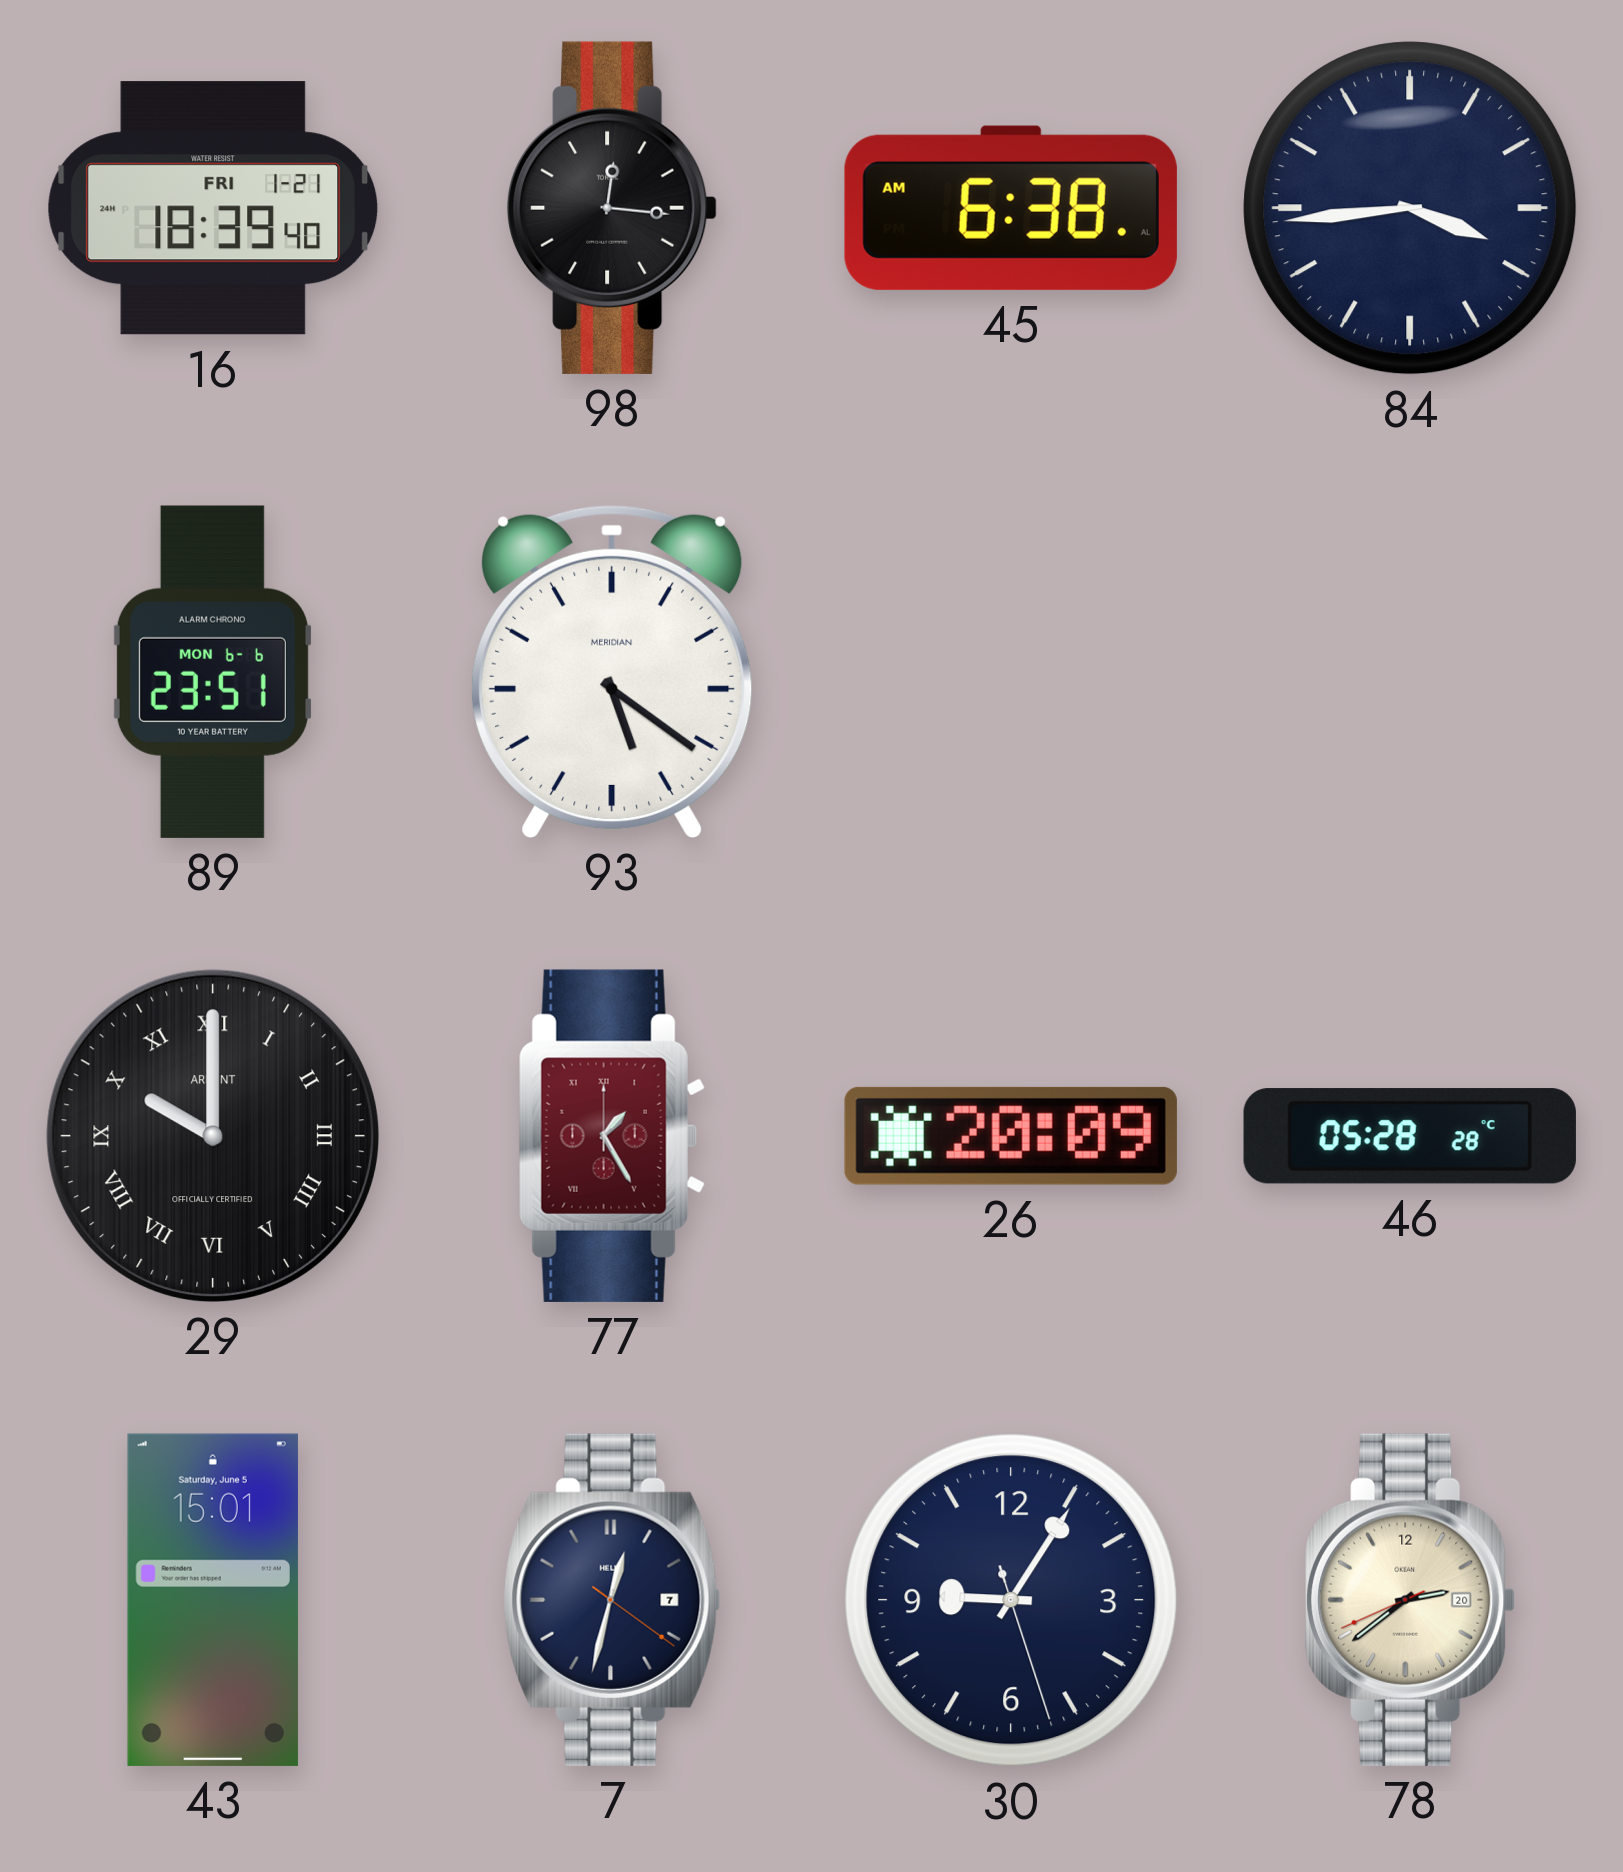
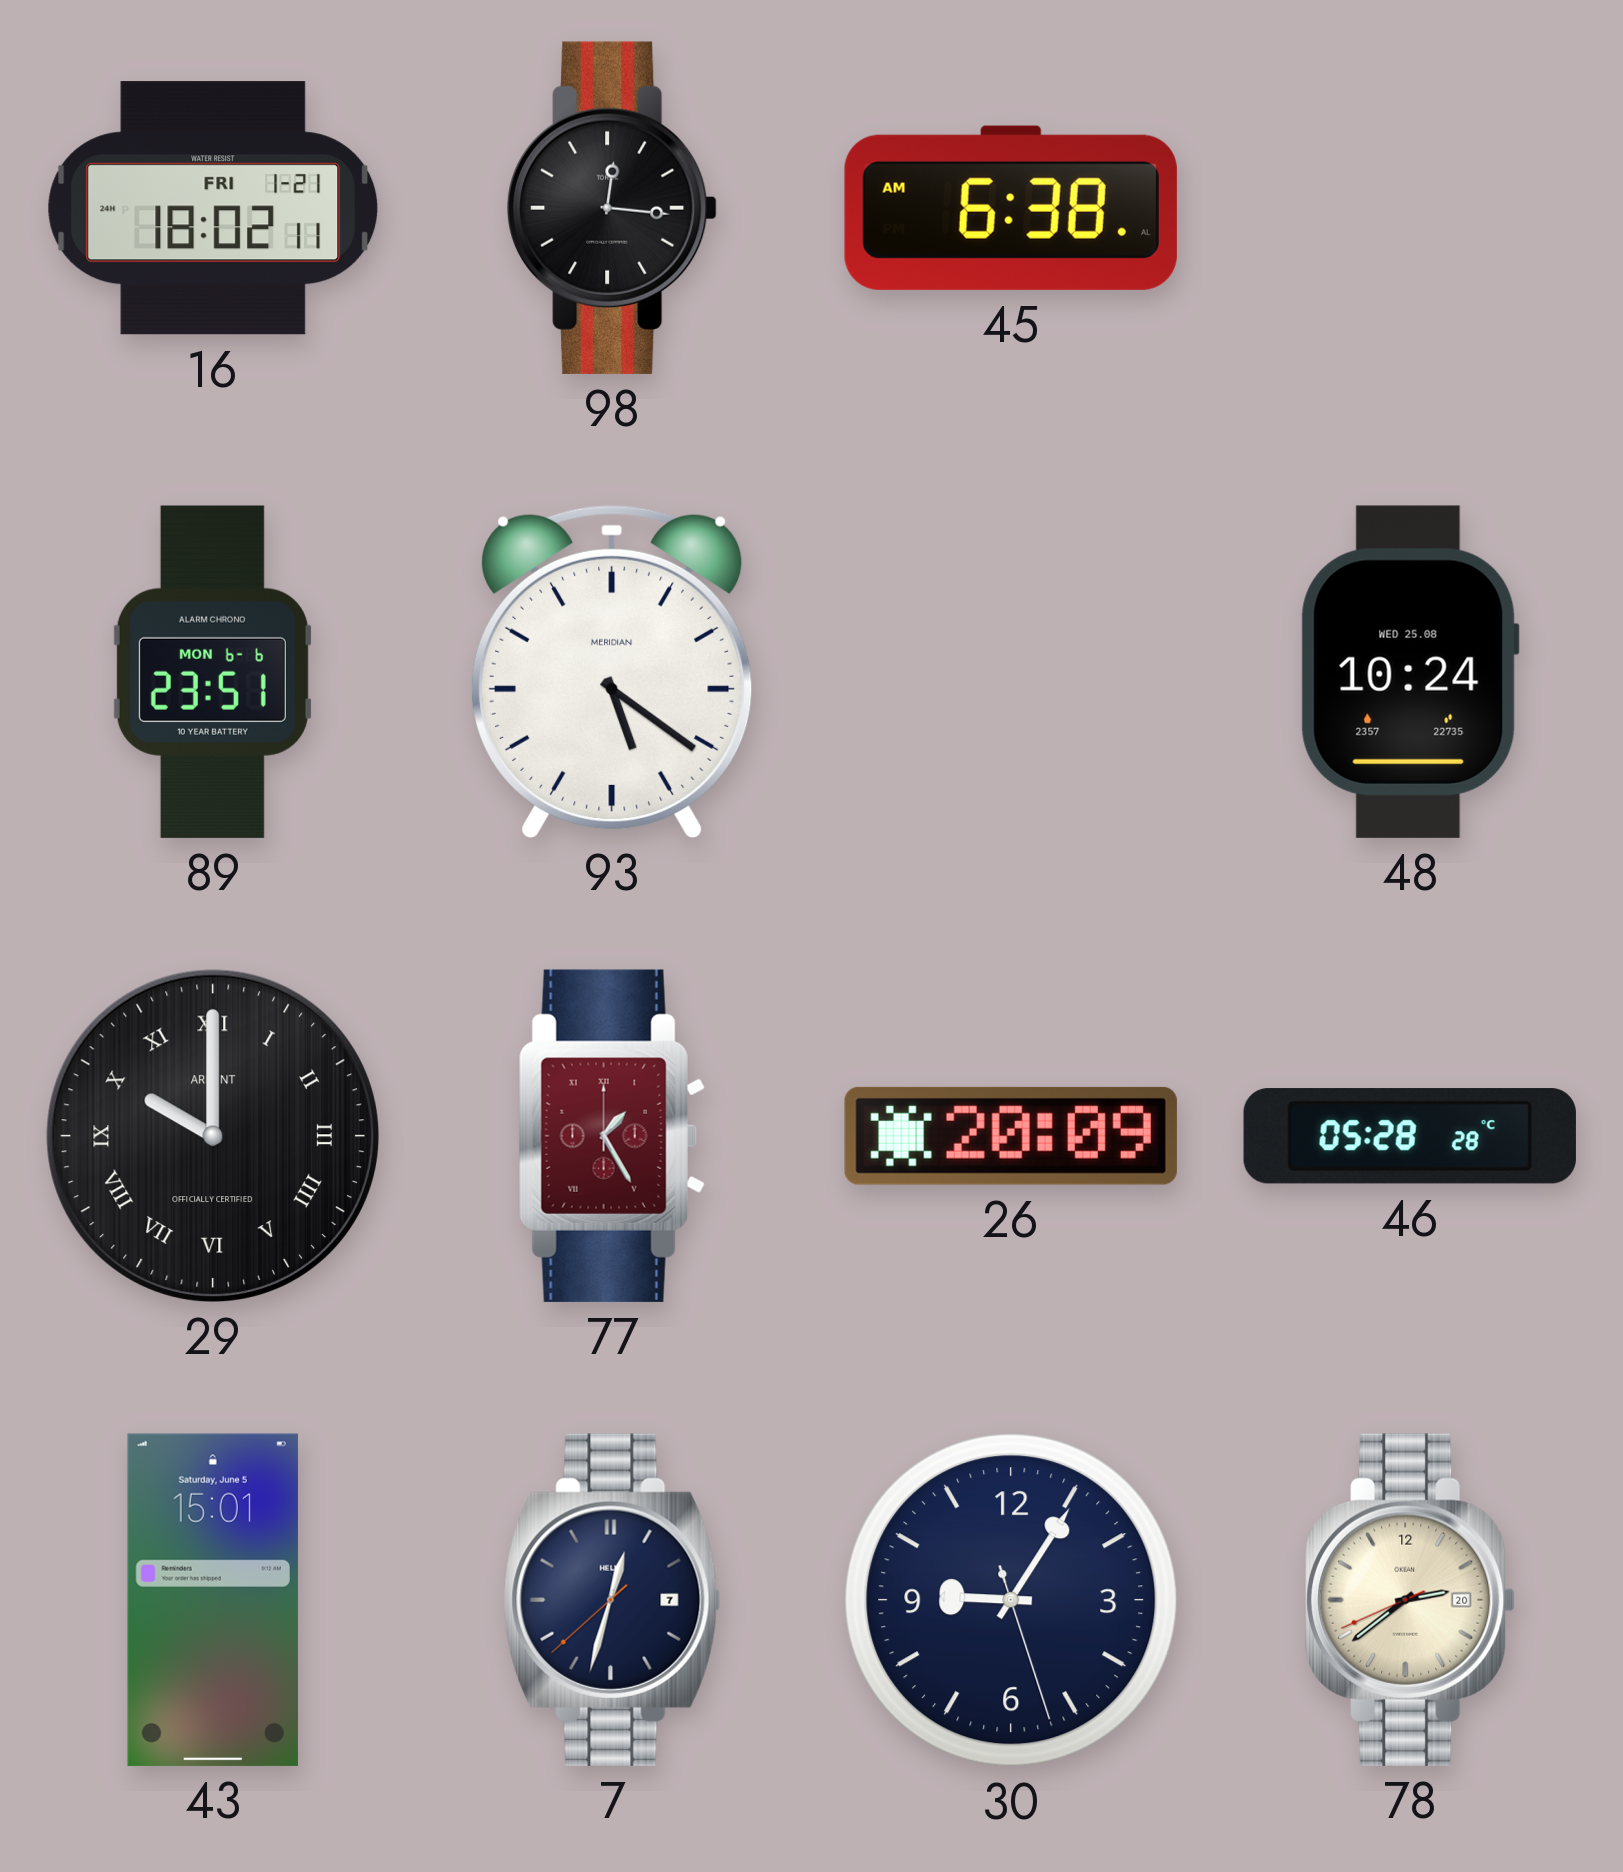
16: 18:39 -> 18:02
84: 3:44 -> none
48: none -> 10:24
7: 12:32:21 -> 12:32:38
